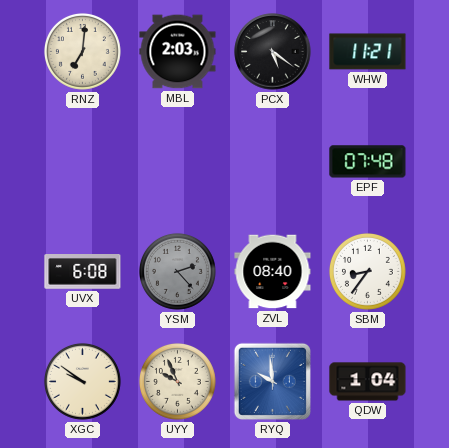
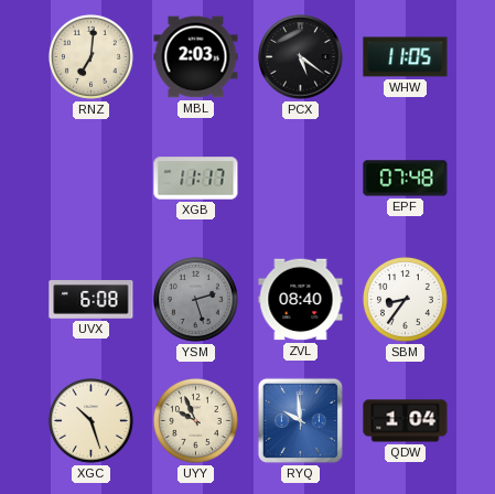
WHW: 11:21 -> 11:05
XGB: none -> 11:17
YSM: 2:23 -> 2:27
XGC: 9:51 -> 10:27
